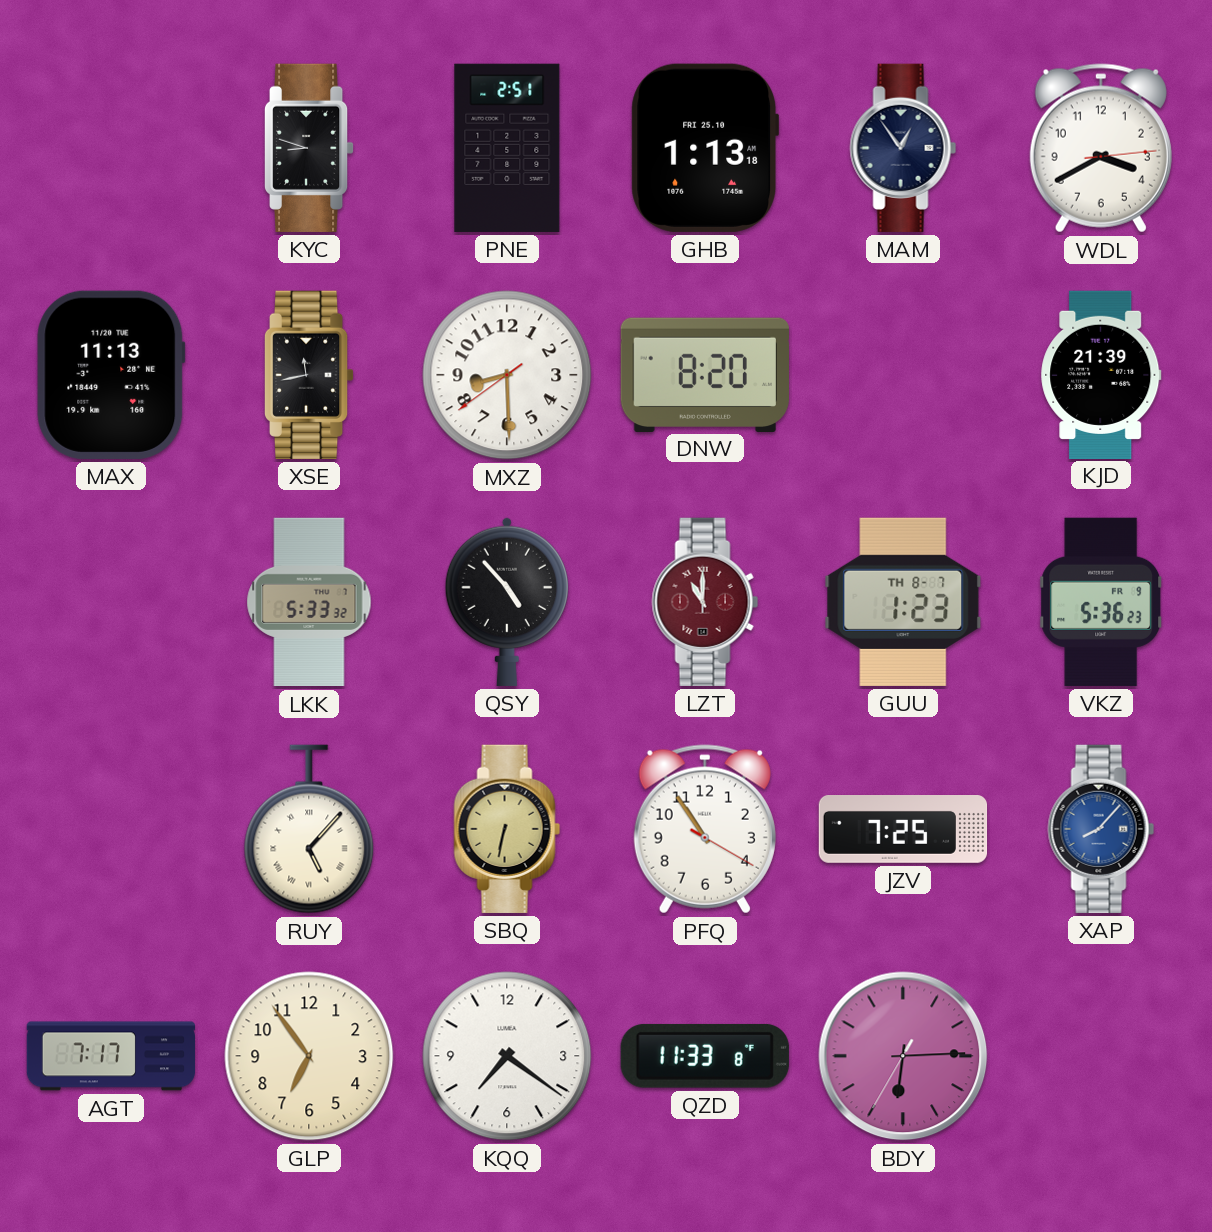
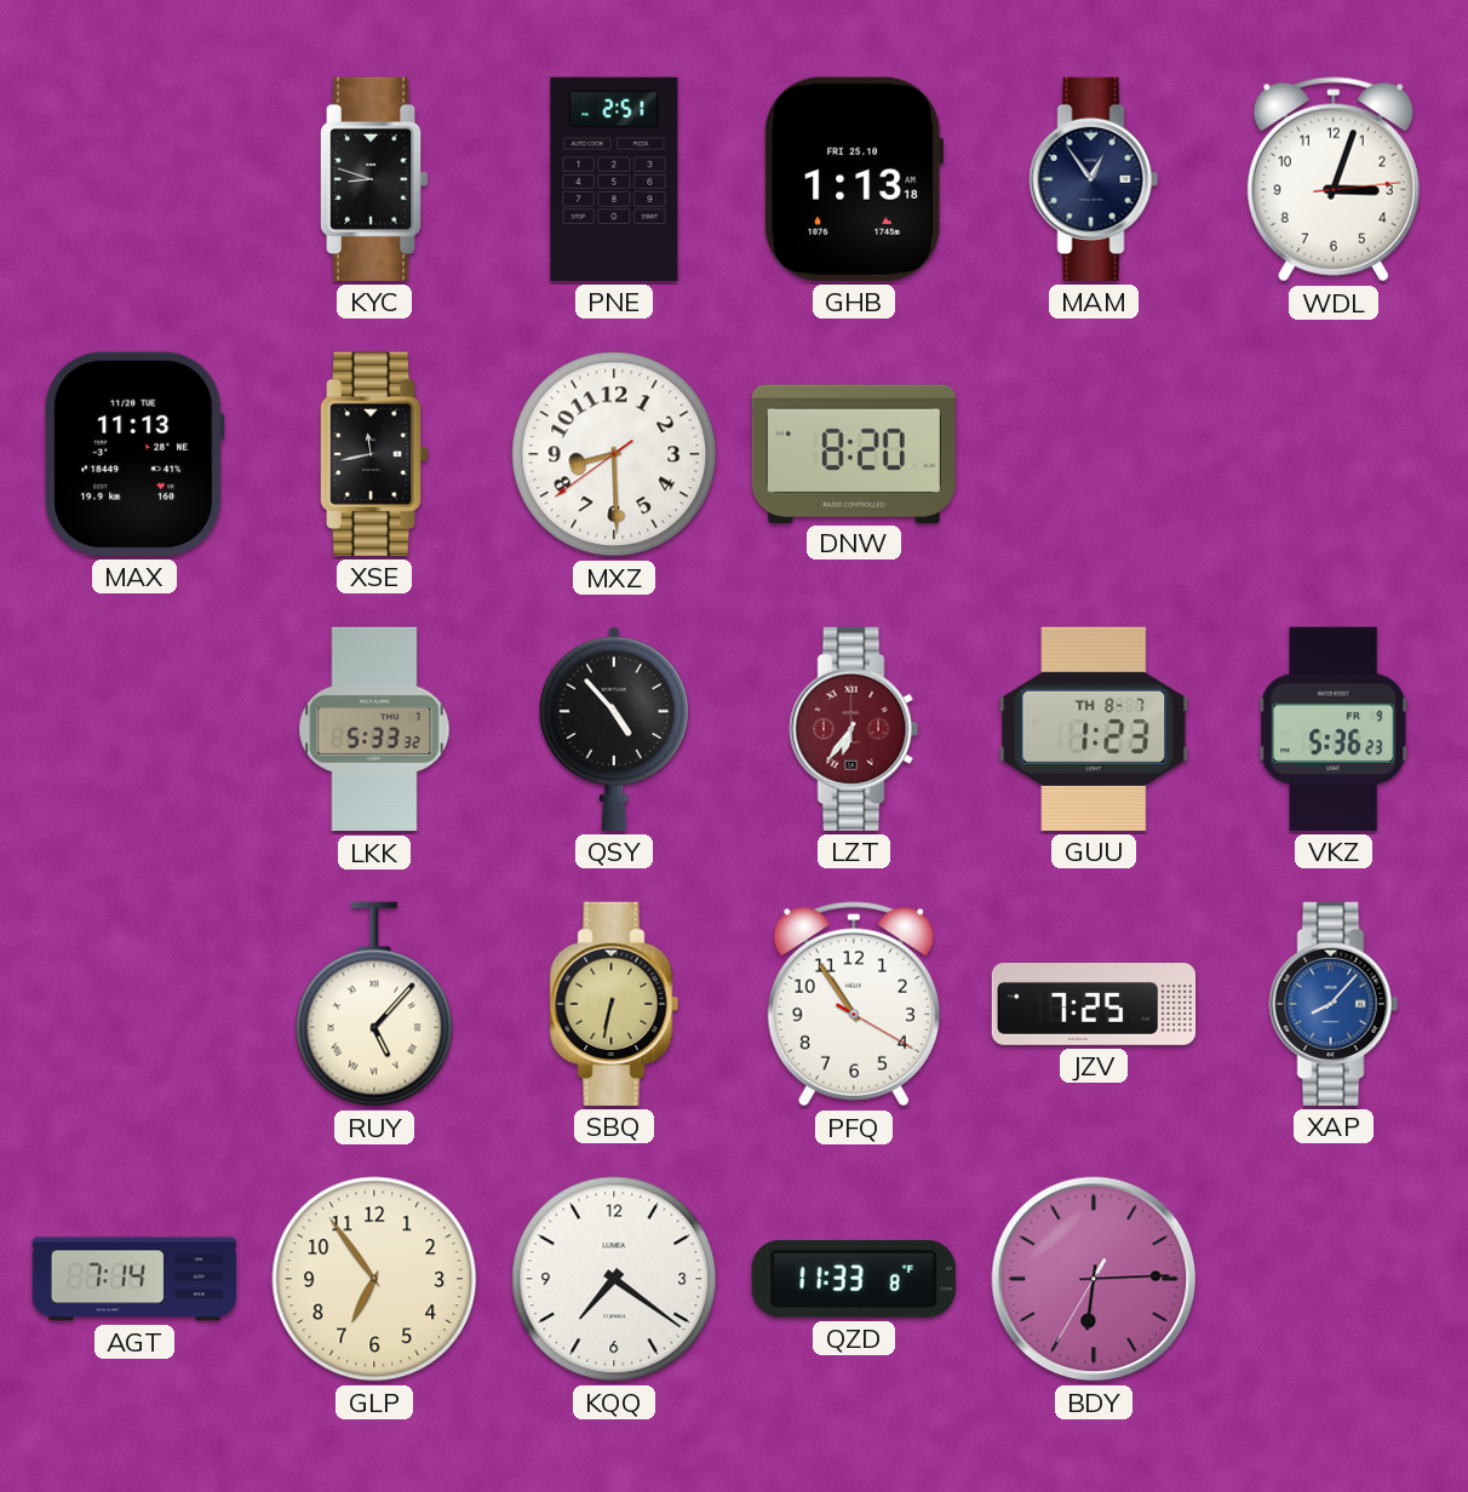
WDL: 3:40 -> 3:03
KJD: 21:39 -> none
LZT: 11:00 -> 6:36
AGT: 7:17 -> 7:14
